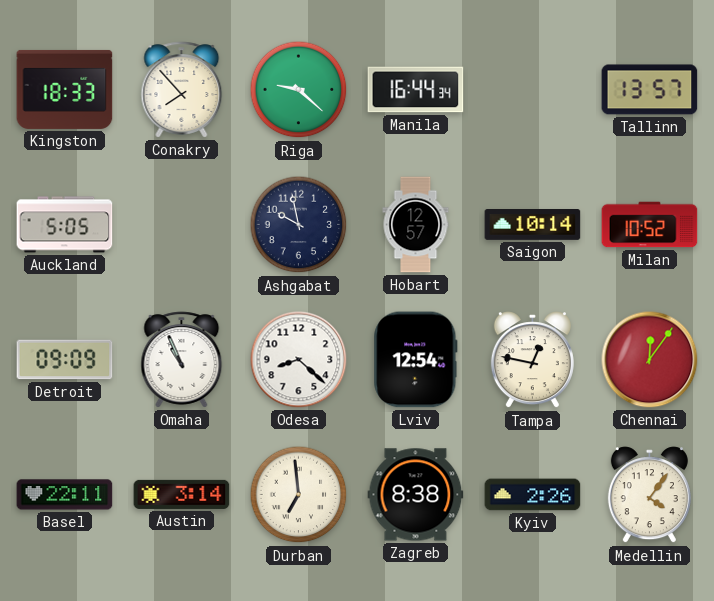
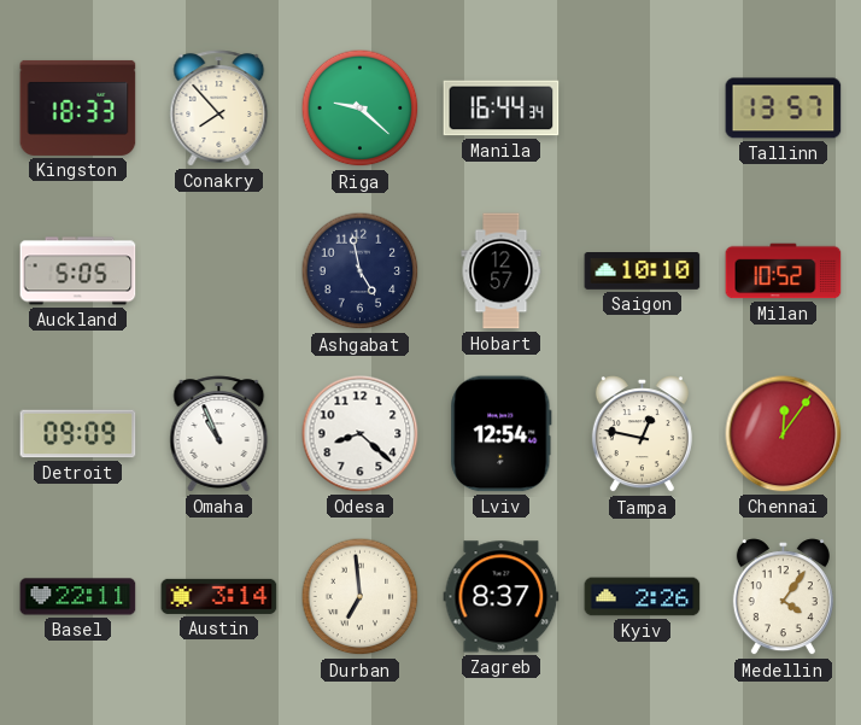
Ashgabat: 9:58 -> 4:58
Saigon: 10:14 -> 10:10
Zagreb: 8:38 -> 8:37
